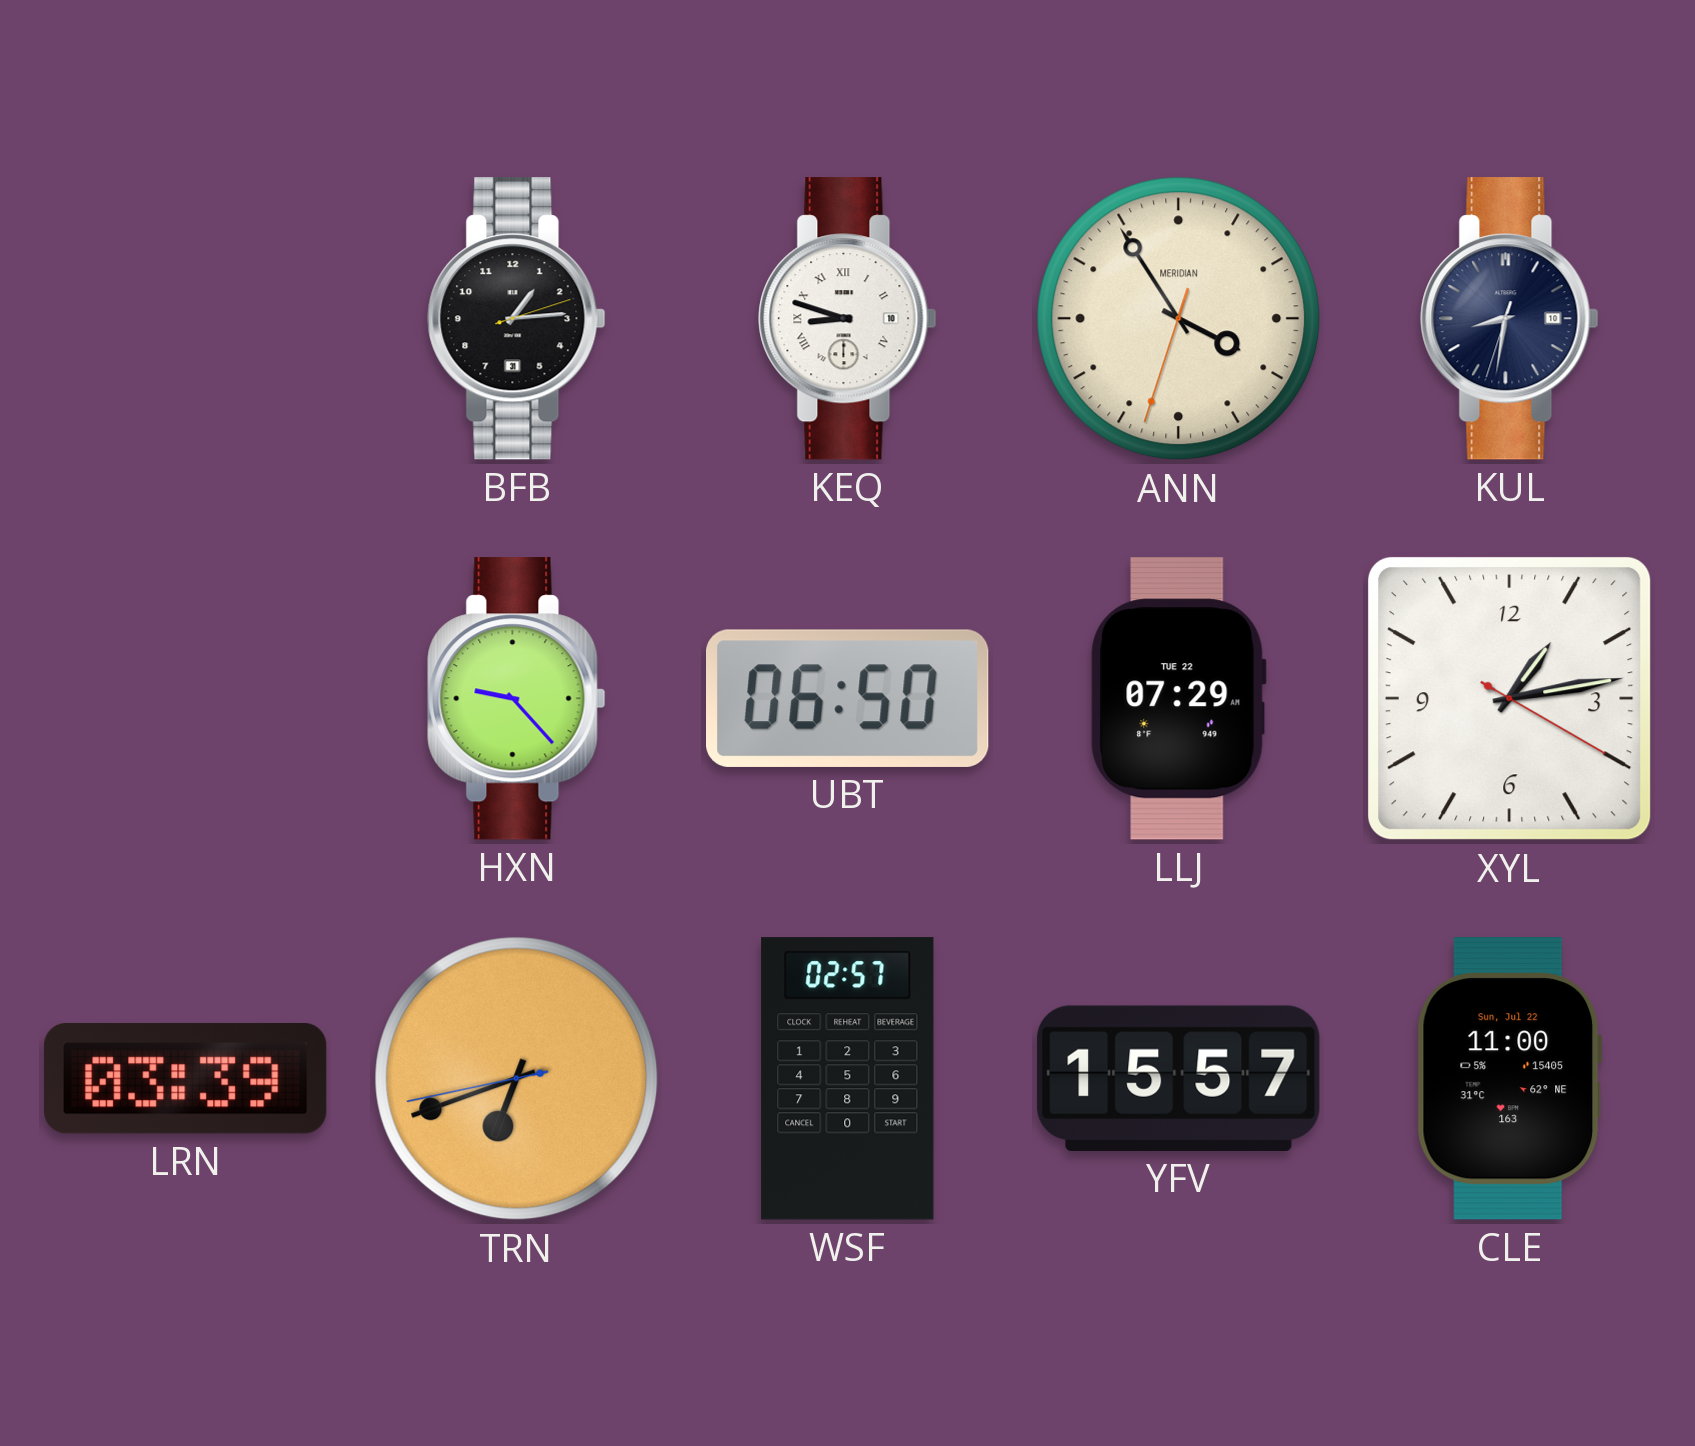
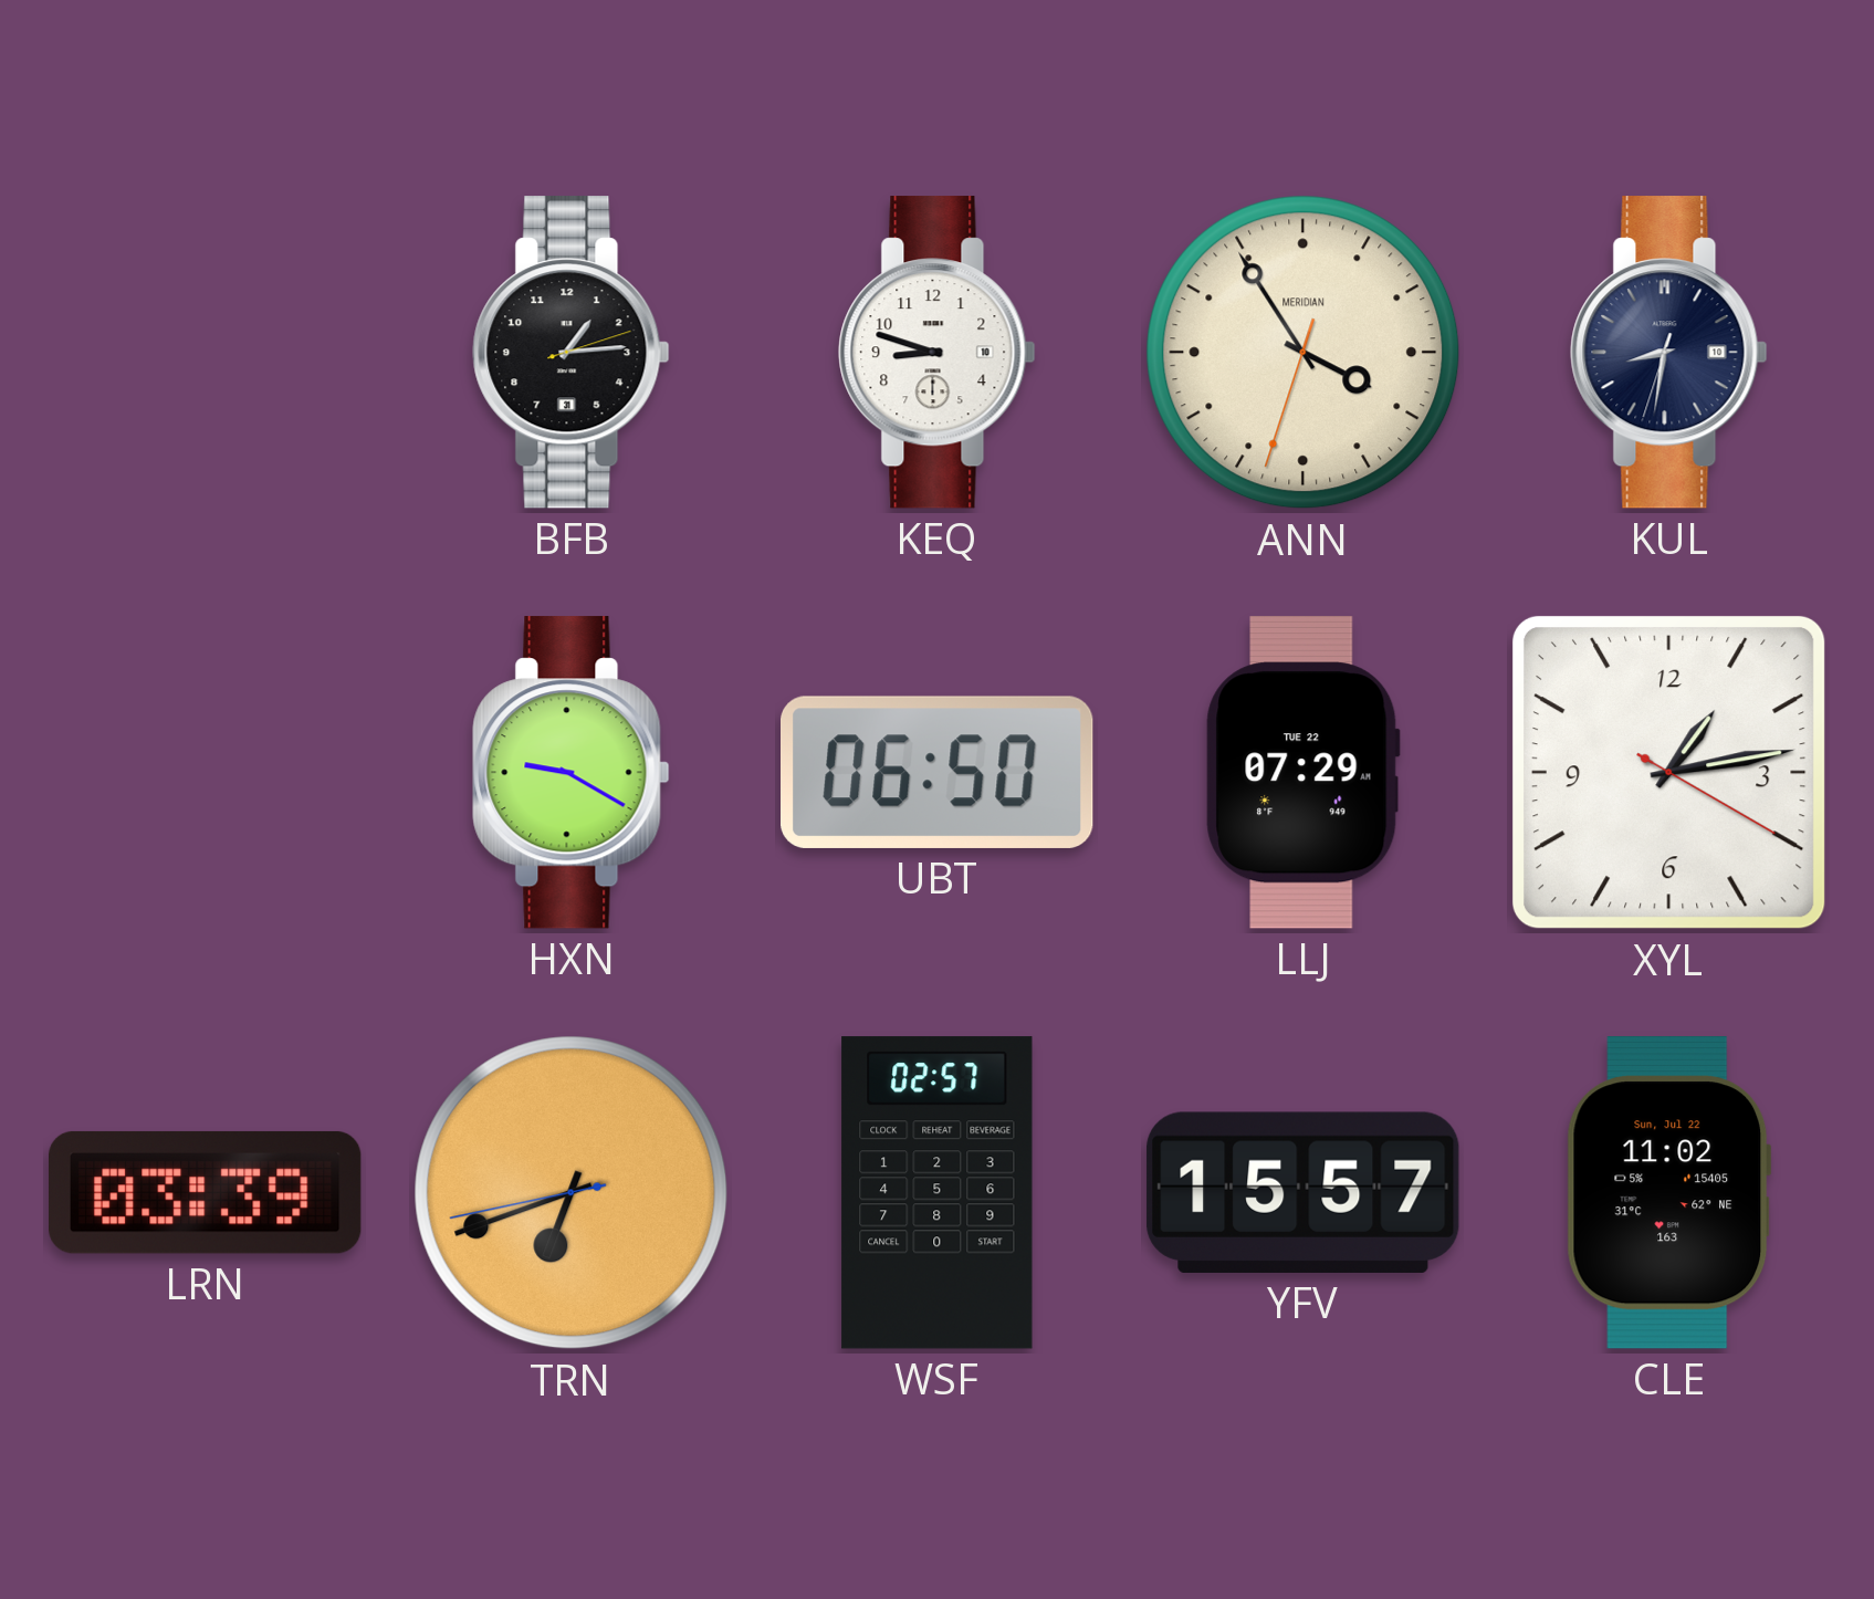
KEQ numerals: Roman -> Arabic
HXN: 9:23 -> 9:20
CLE: 11:00 -> 11:02
